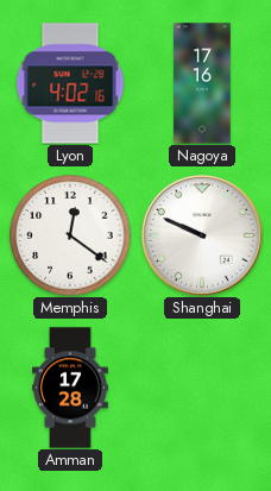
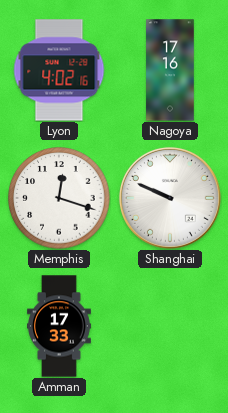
Memphis: 12:21 -> 12:18
Amman: 17:28 -> 17:33
